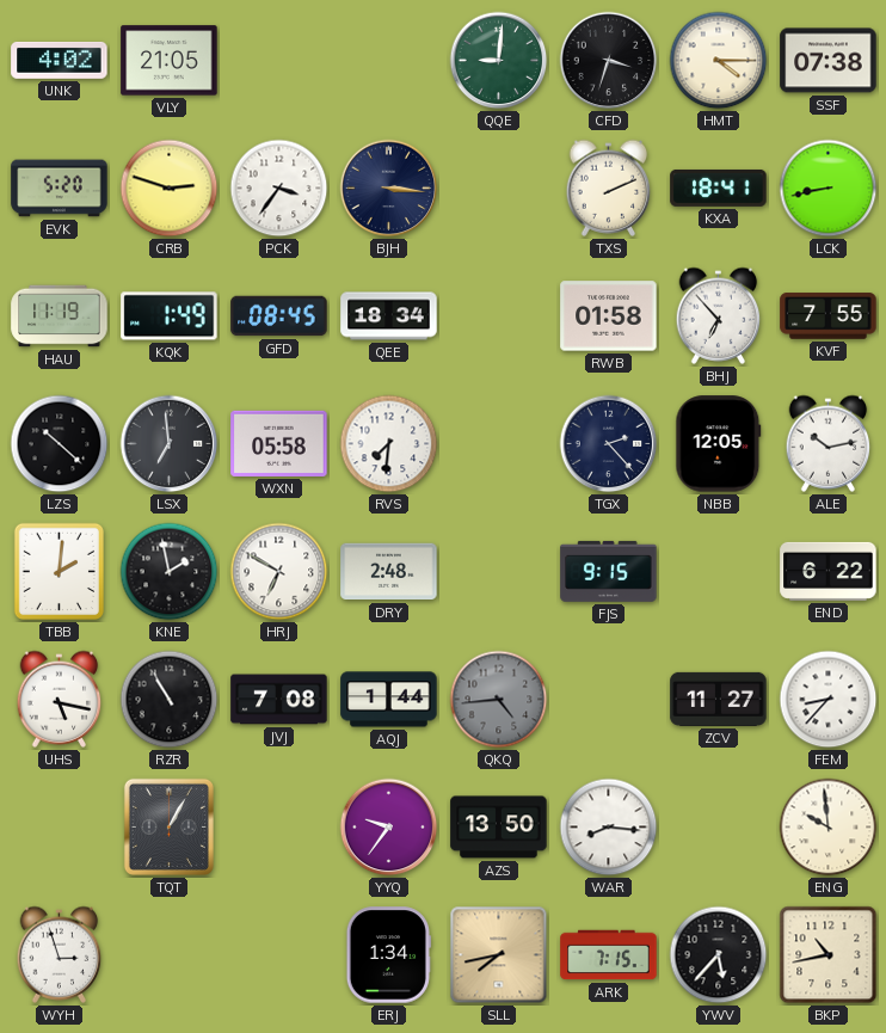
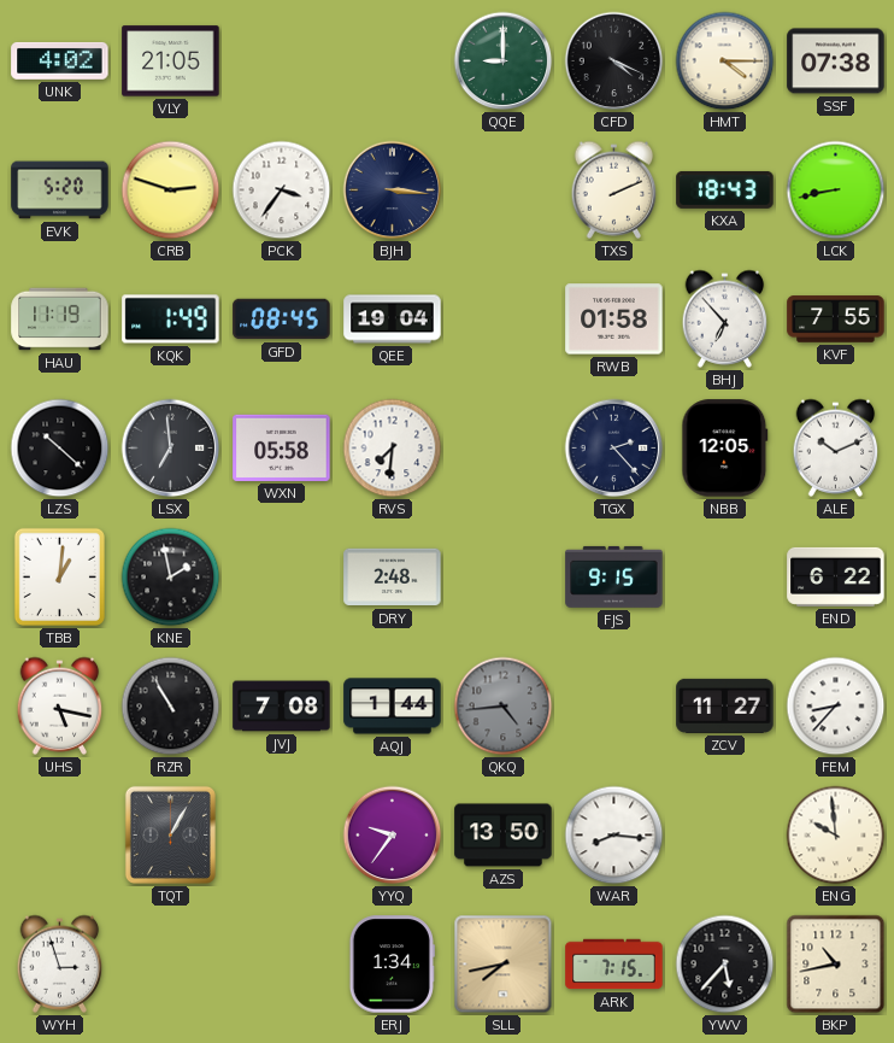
QQE: 9:01 -> 9:00
CFD: 3:33 -> 4:19
KXA: 18:41 -> 18:43
QEE: 18:34 -> 19:04
ALE: 10:13 -> 10:11
TBB: 2:01 -> 1:01
HRJ: 6:50 -> none
